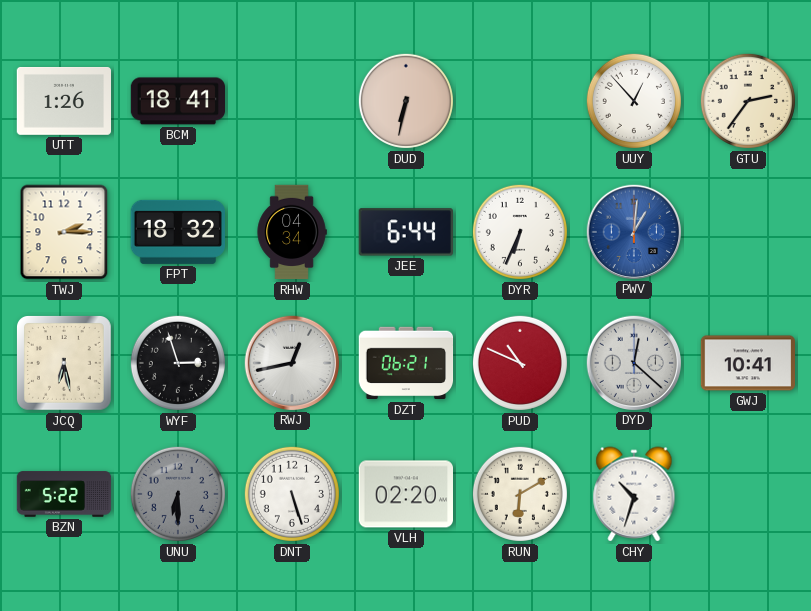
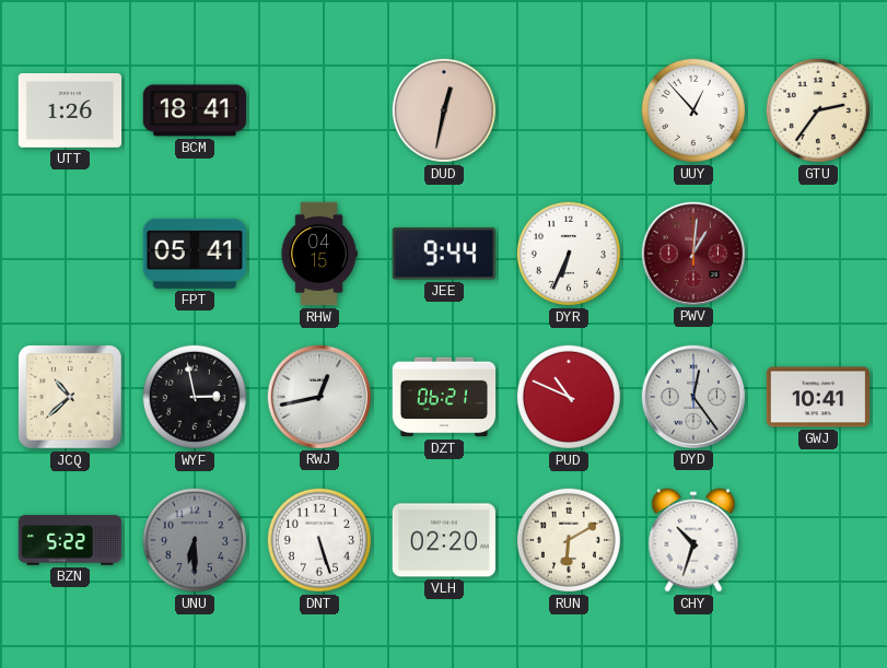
DUD: 6:32 -> 12:32
TWJ: 2:15 -> none
FPT: 18:32 -> 05:41
RHW: 04:34 -> 04:15
JEE: 6:44 -> 9:44
PWV dial: blue -> burgundy
JCQ: 6:28 -> 10:38
WYF: 2:57 -> 2:58
DYD: 12:22 -> 12:24
